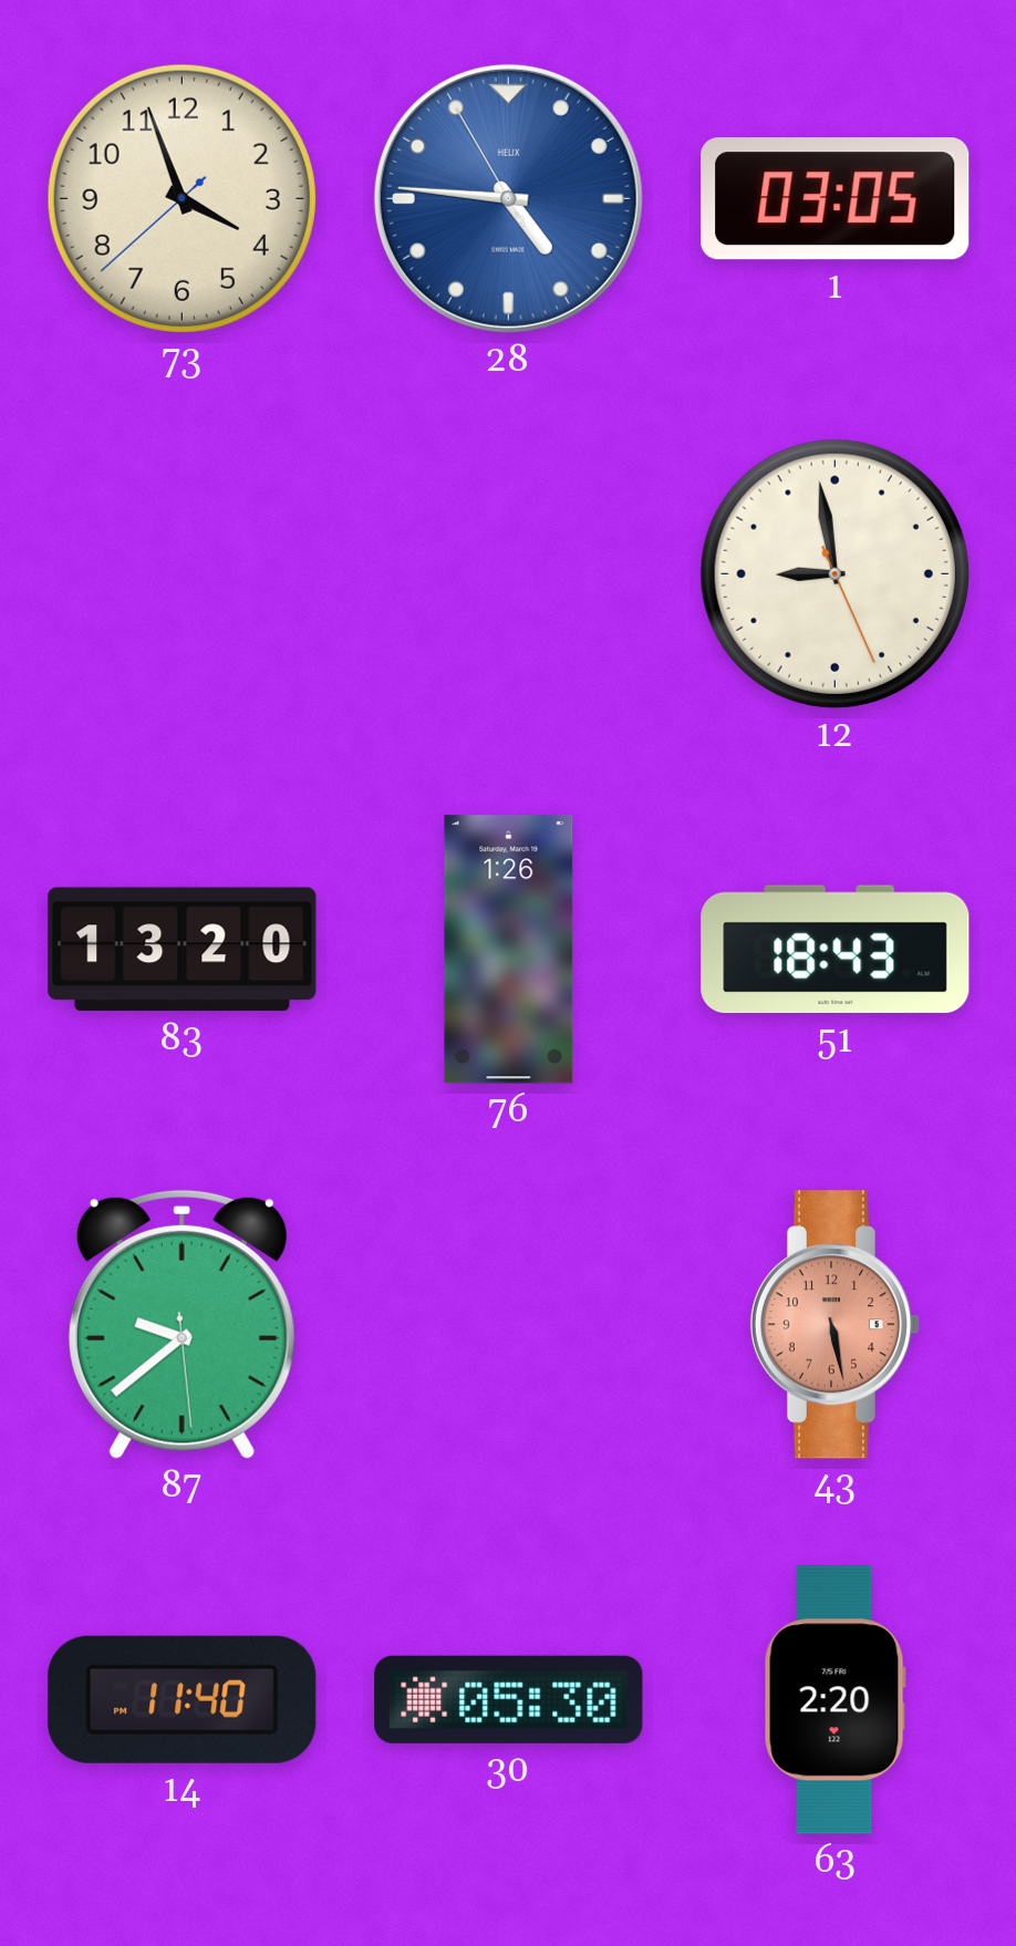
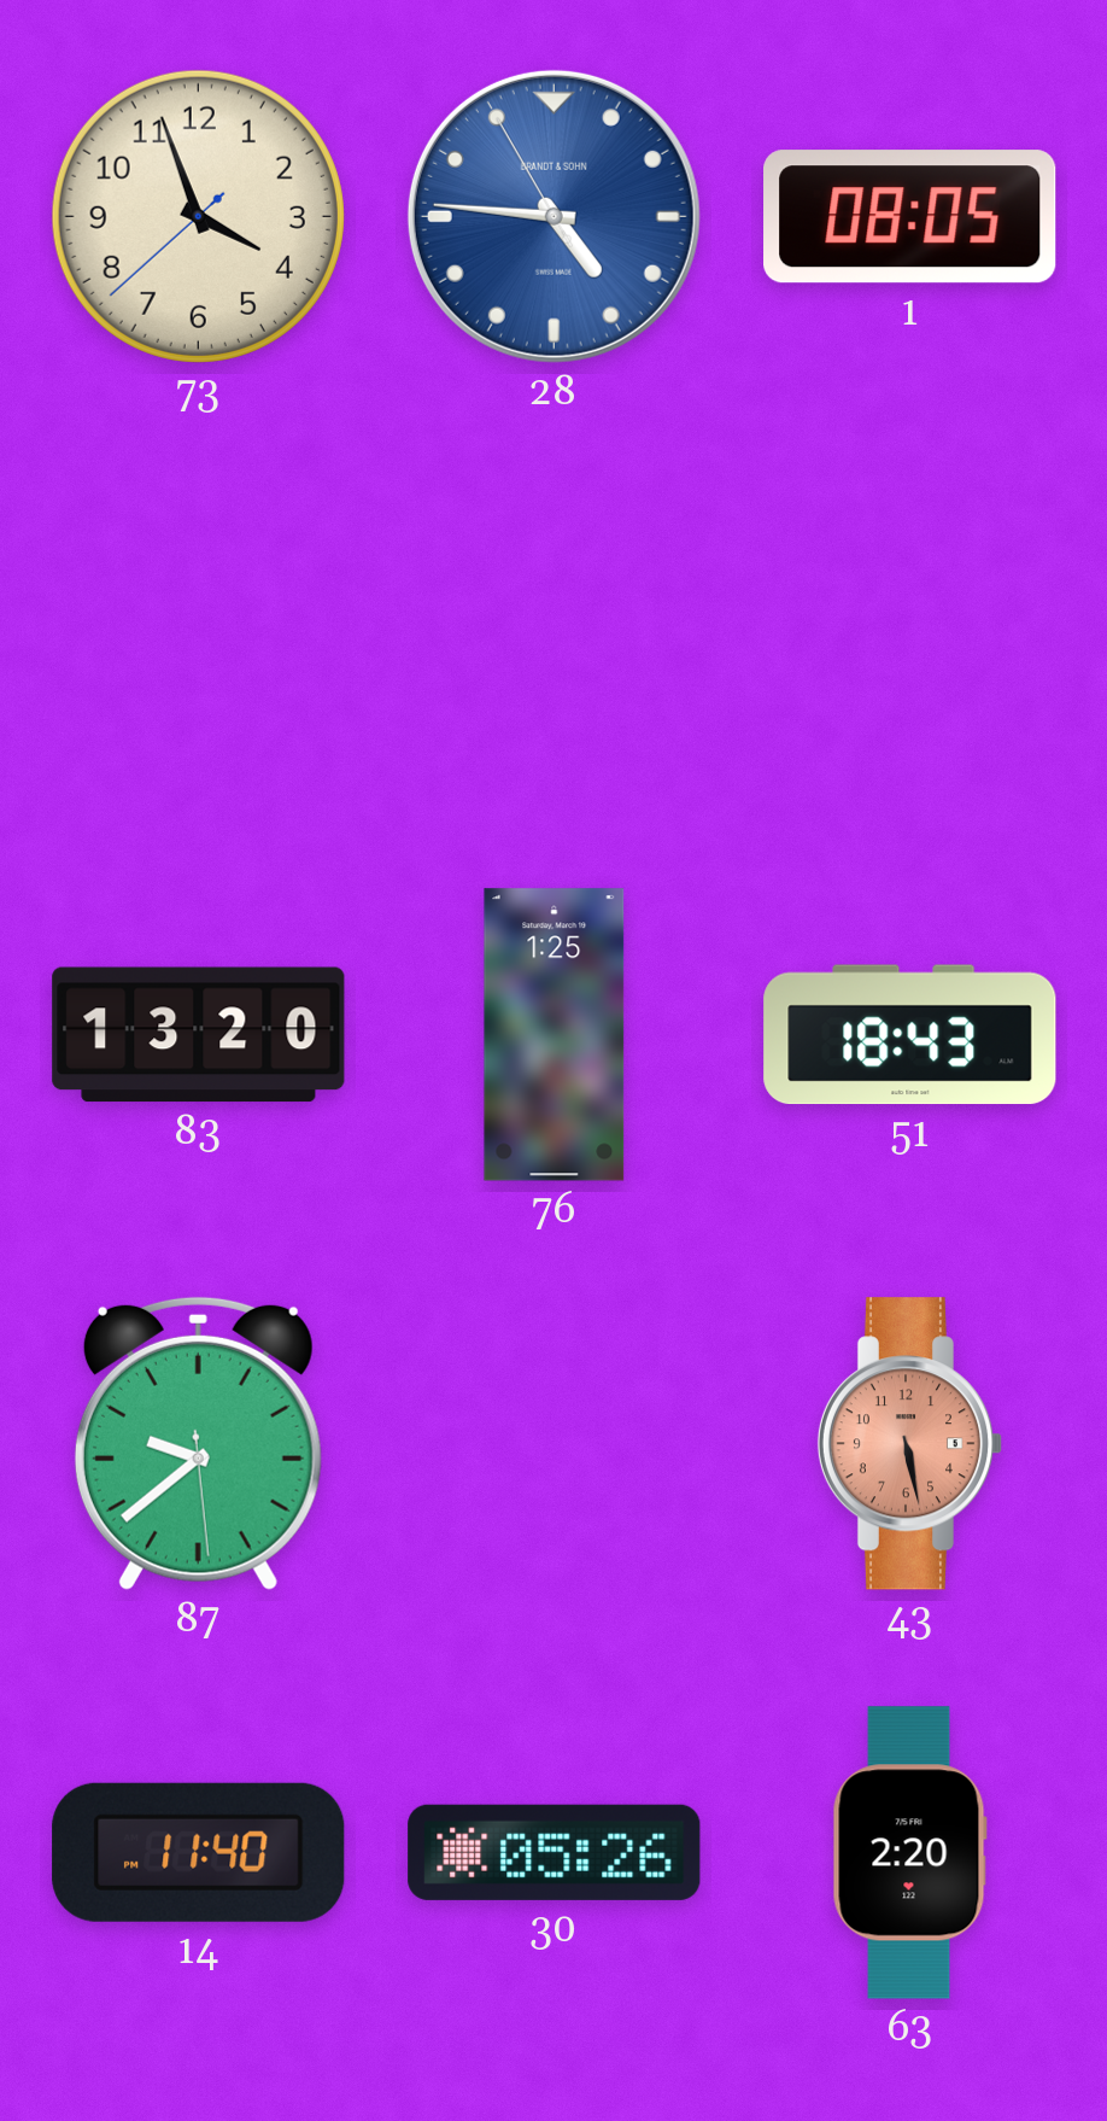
28 brand: HELIX -> BRANDT & SOHN
1: 03:05 -> 08:05
12: 8:58 -> none
76: 1:26 -> 1:25
30: 05:30 -> 05:26
